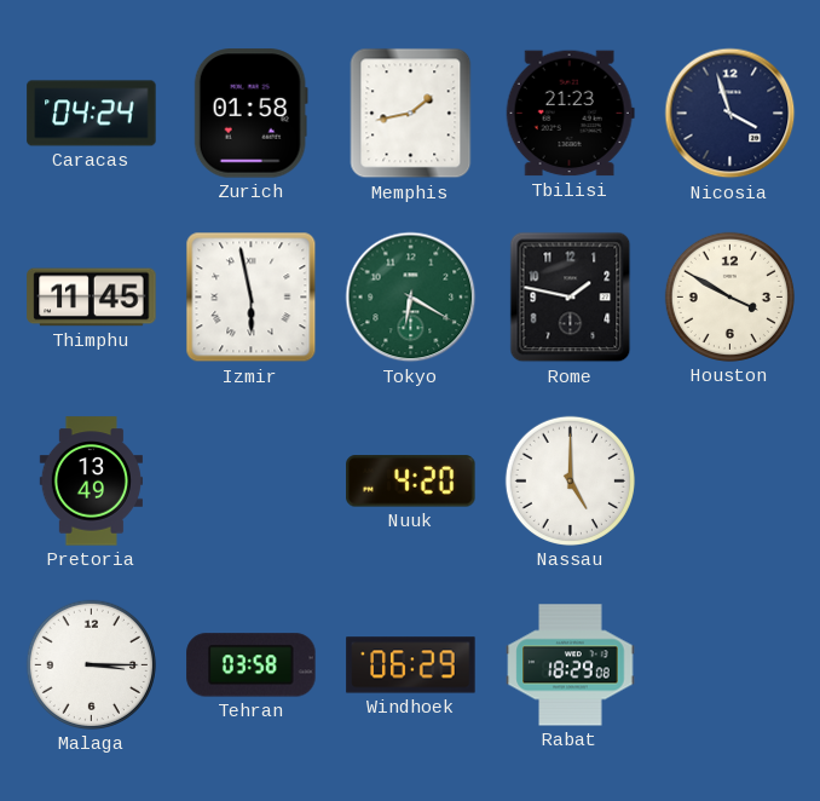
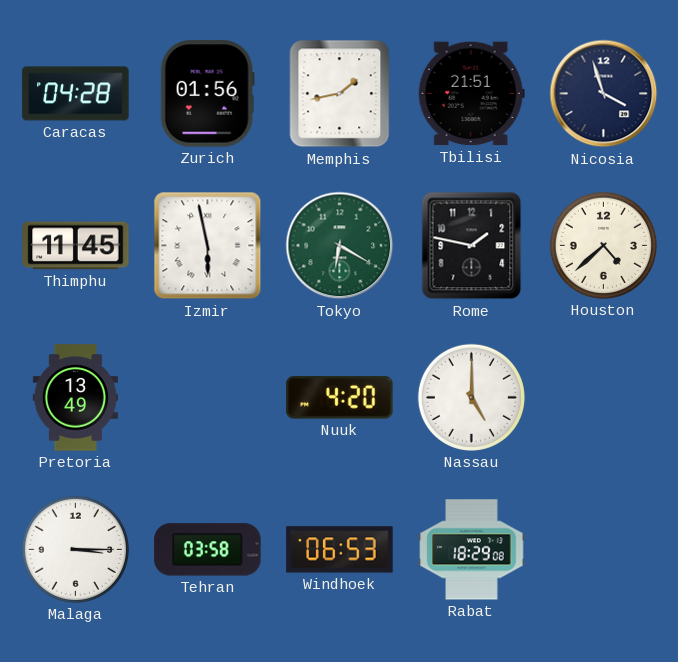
Caracas: 04:24 -> 04:28
Zurich: 01:58 -> 01:56
Tbilisi: 21:23 -> 21:51
Houston: 3:50 -> 4:38
Windhoek: 06:29 -> 06:53
